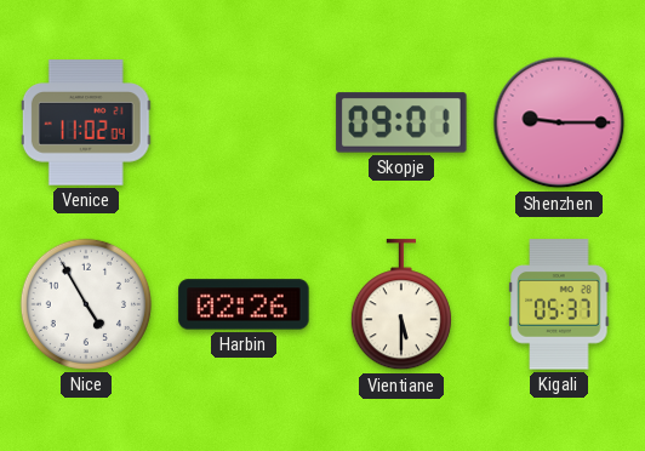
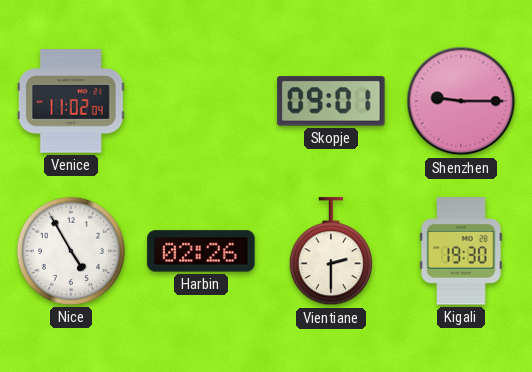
Vientiane: 5:30 -> 2:30
Kigali: 05:37 -> 19:30
